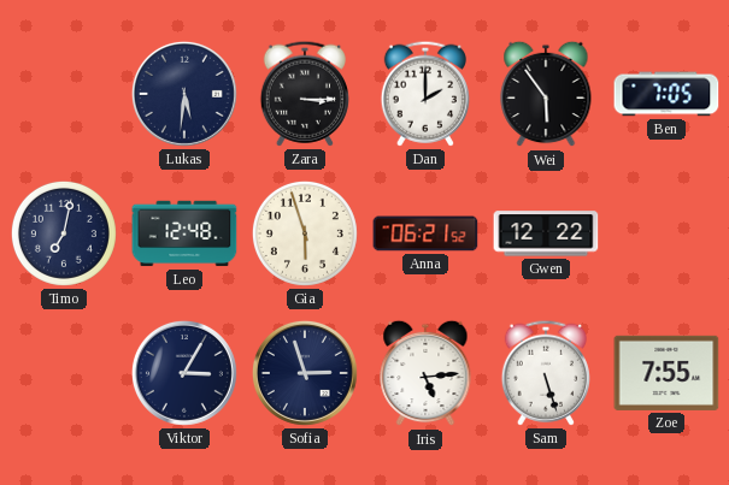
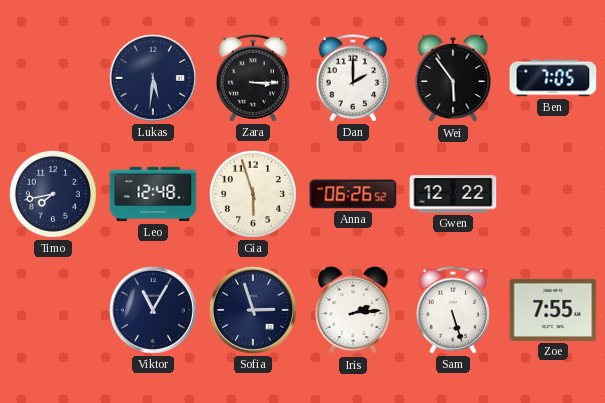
Timo: 7:02 -> 7:43
Anna: 06:21 -> 06:26
Viktor: 3:05 -> 11:05
Iris: 5:14 -> 2:14
